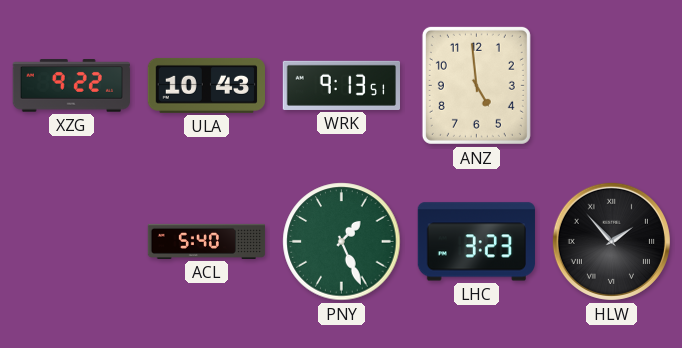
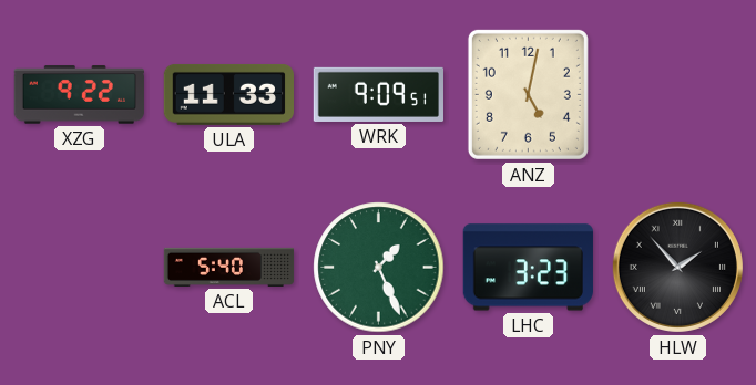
ULA: 10:43 -> 11:33
WRK: 9:13 -> 9:09
ANZ: 4:59 -> 5:02
